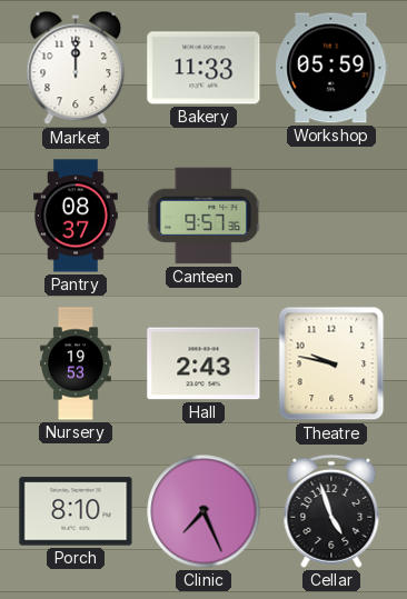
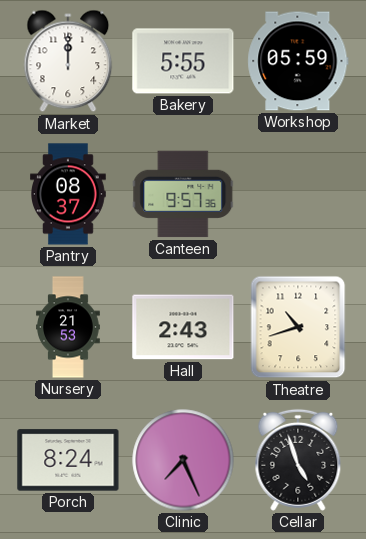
Bakery: 11:33 -> 5:55
Nursery: 19:53 -> 21:53
Theatre: 9:47 -> 10:42
Porch: 8:10 -> 8:24
